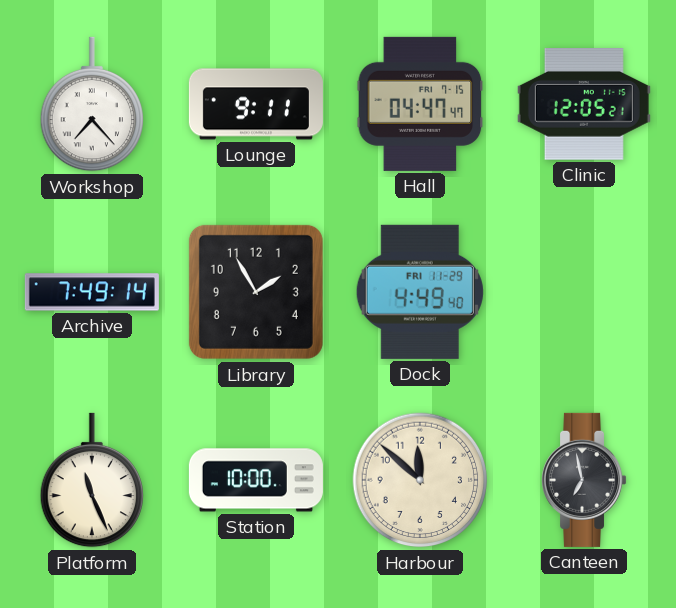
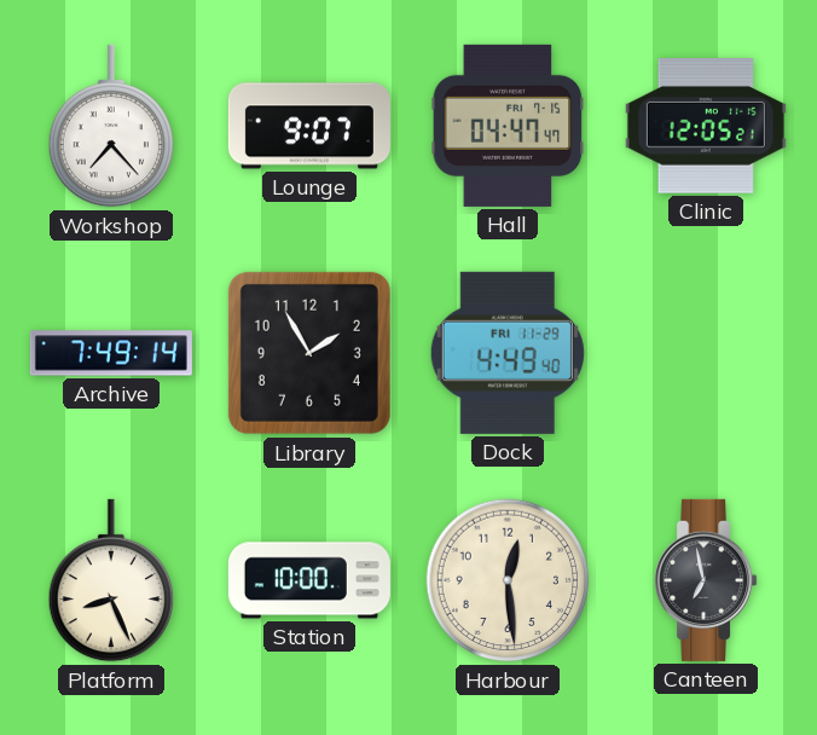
Lounge: 9:11 -> 9:07
Platform: 11:26 -> 8:26
Harbour: 11:52 -> 12:29
